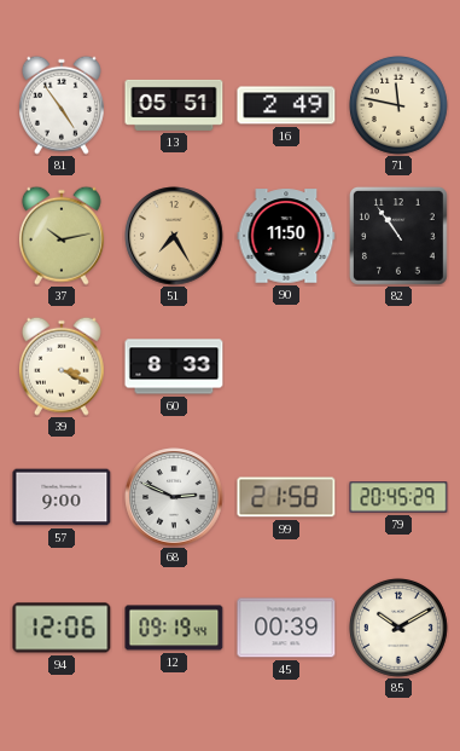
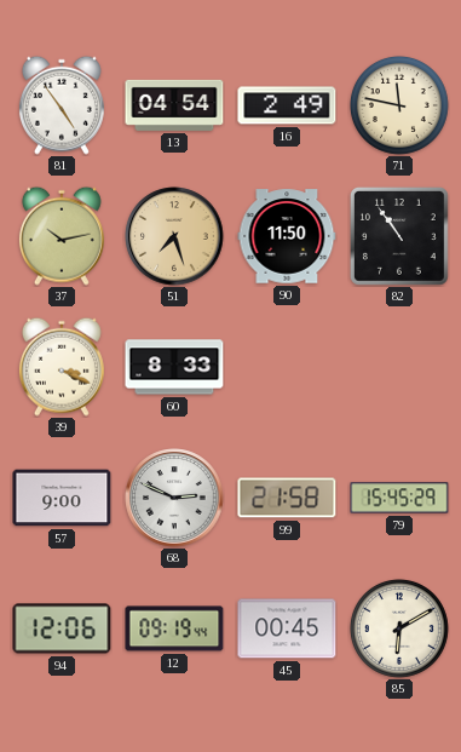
13: 05:51 -> 04:54
51: 7:25 -> 7:27
79: 20:45 -> 15:45
45: 00:39 -> 00:45
85: 10:10 -> 6:10
